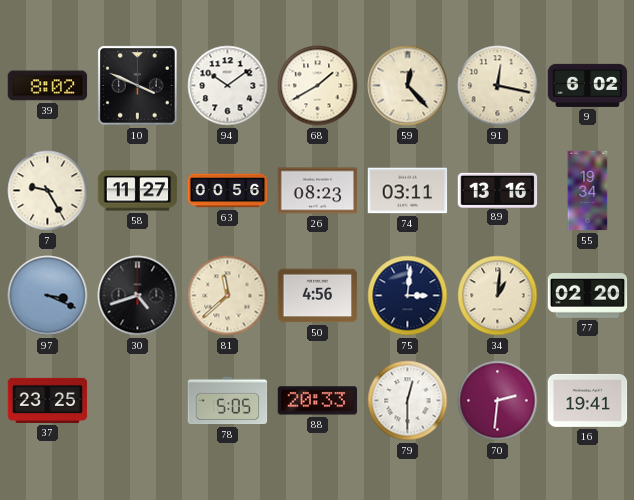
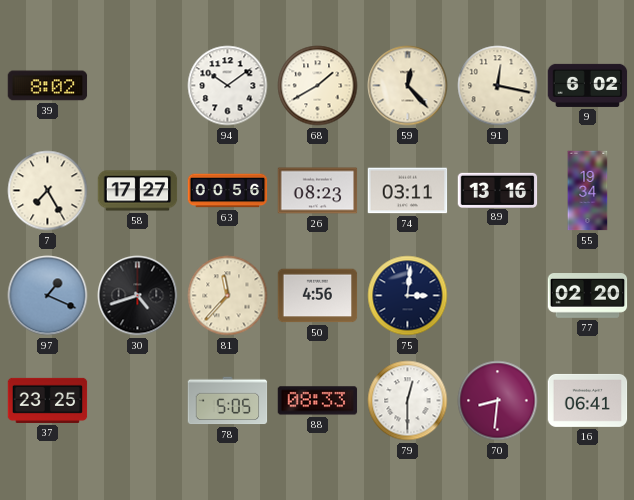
10: 3:49 -> none
7: 9:25 -> 7:25
58: 11:27 -> 17:27
97: 3:19 -> 1:19
81: 11:38 -> 11:37
34: 1:01 -> none
88: 20:33 -> 08:33
70: 2:31 -> 8:31
16: 19:41 -> 06:41
